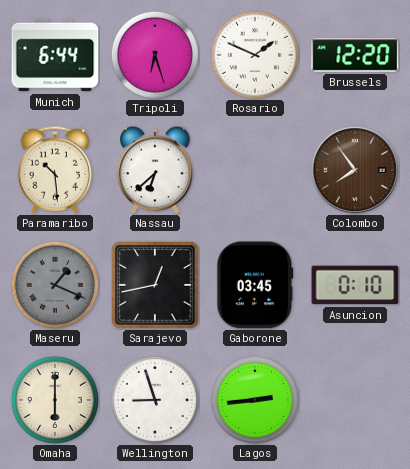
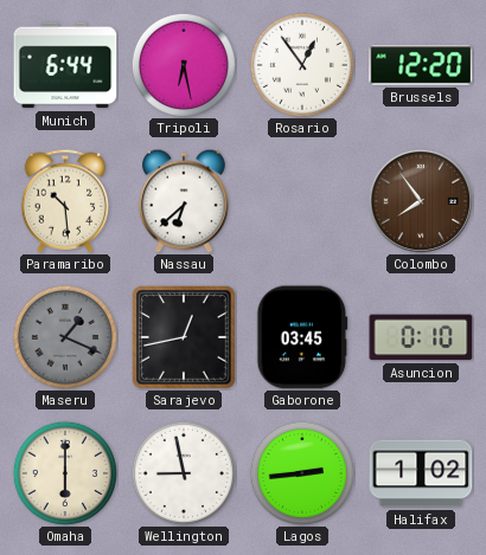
Tripoli: 6:27 -> 6:28
Rosario: 1:49 -> 12:54
Wellington: 8:57 -> 8:58
Halifax: none -> 1:02
